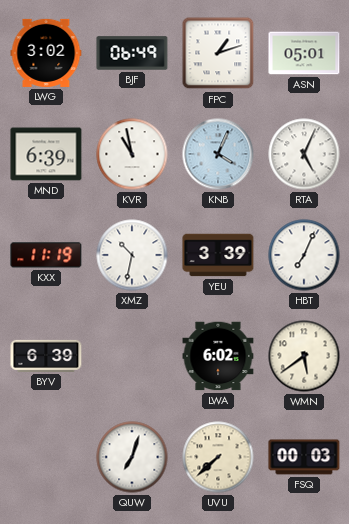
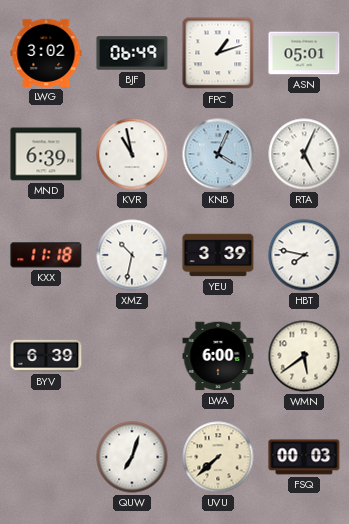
KXX: 11:19 -> 11:18
HBT: 7:04 -> 7:47
LWA: 6:02 -> 6:00
